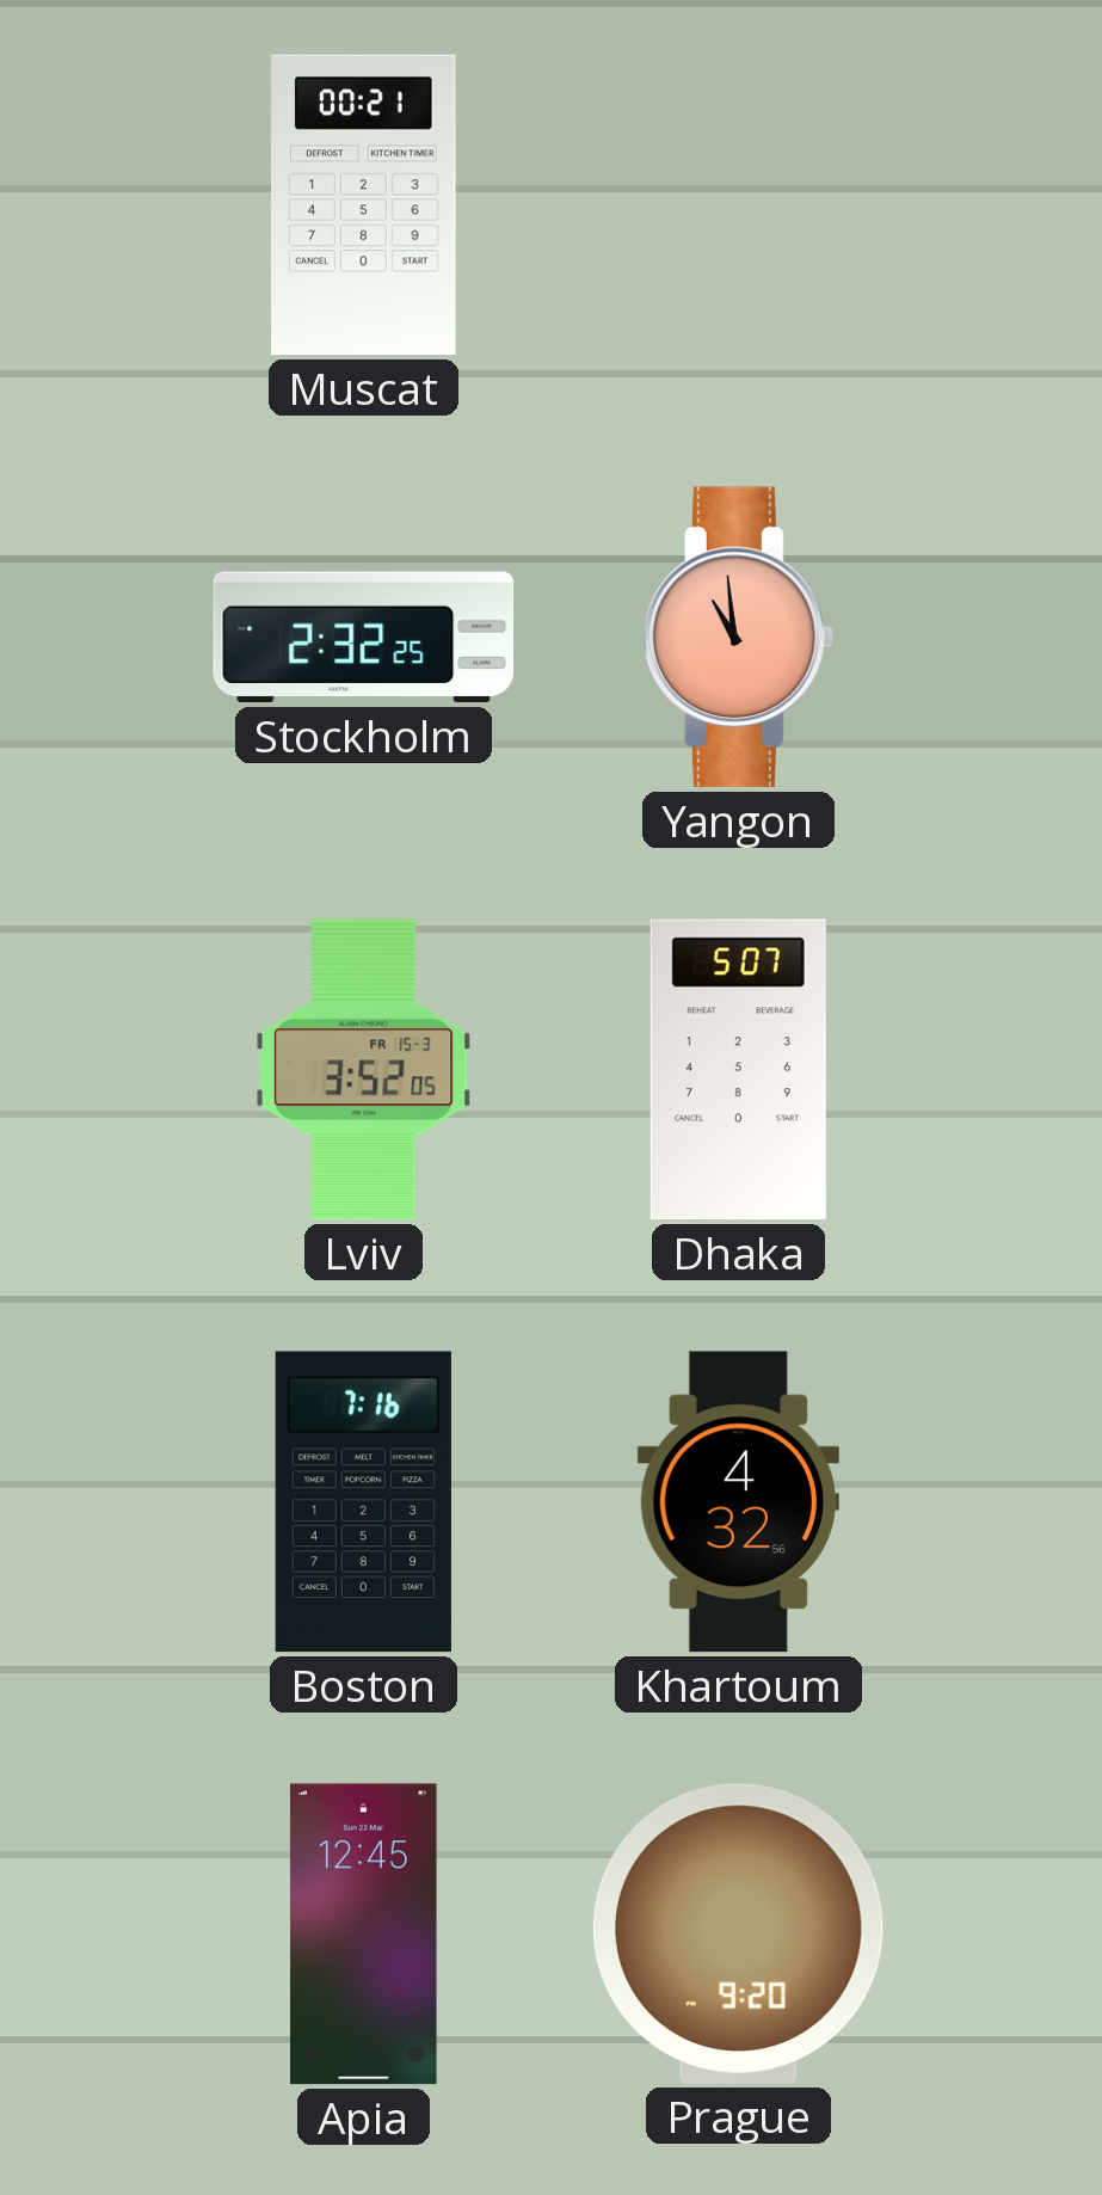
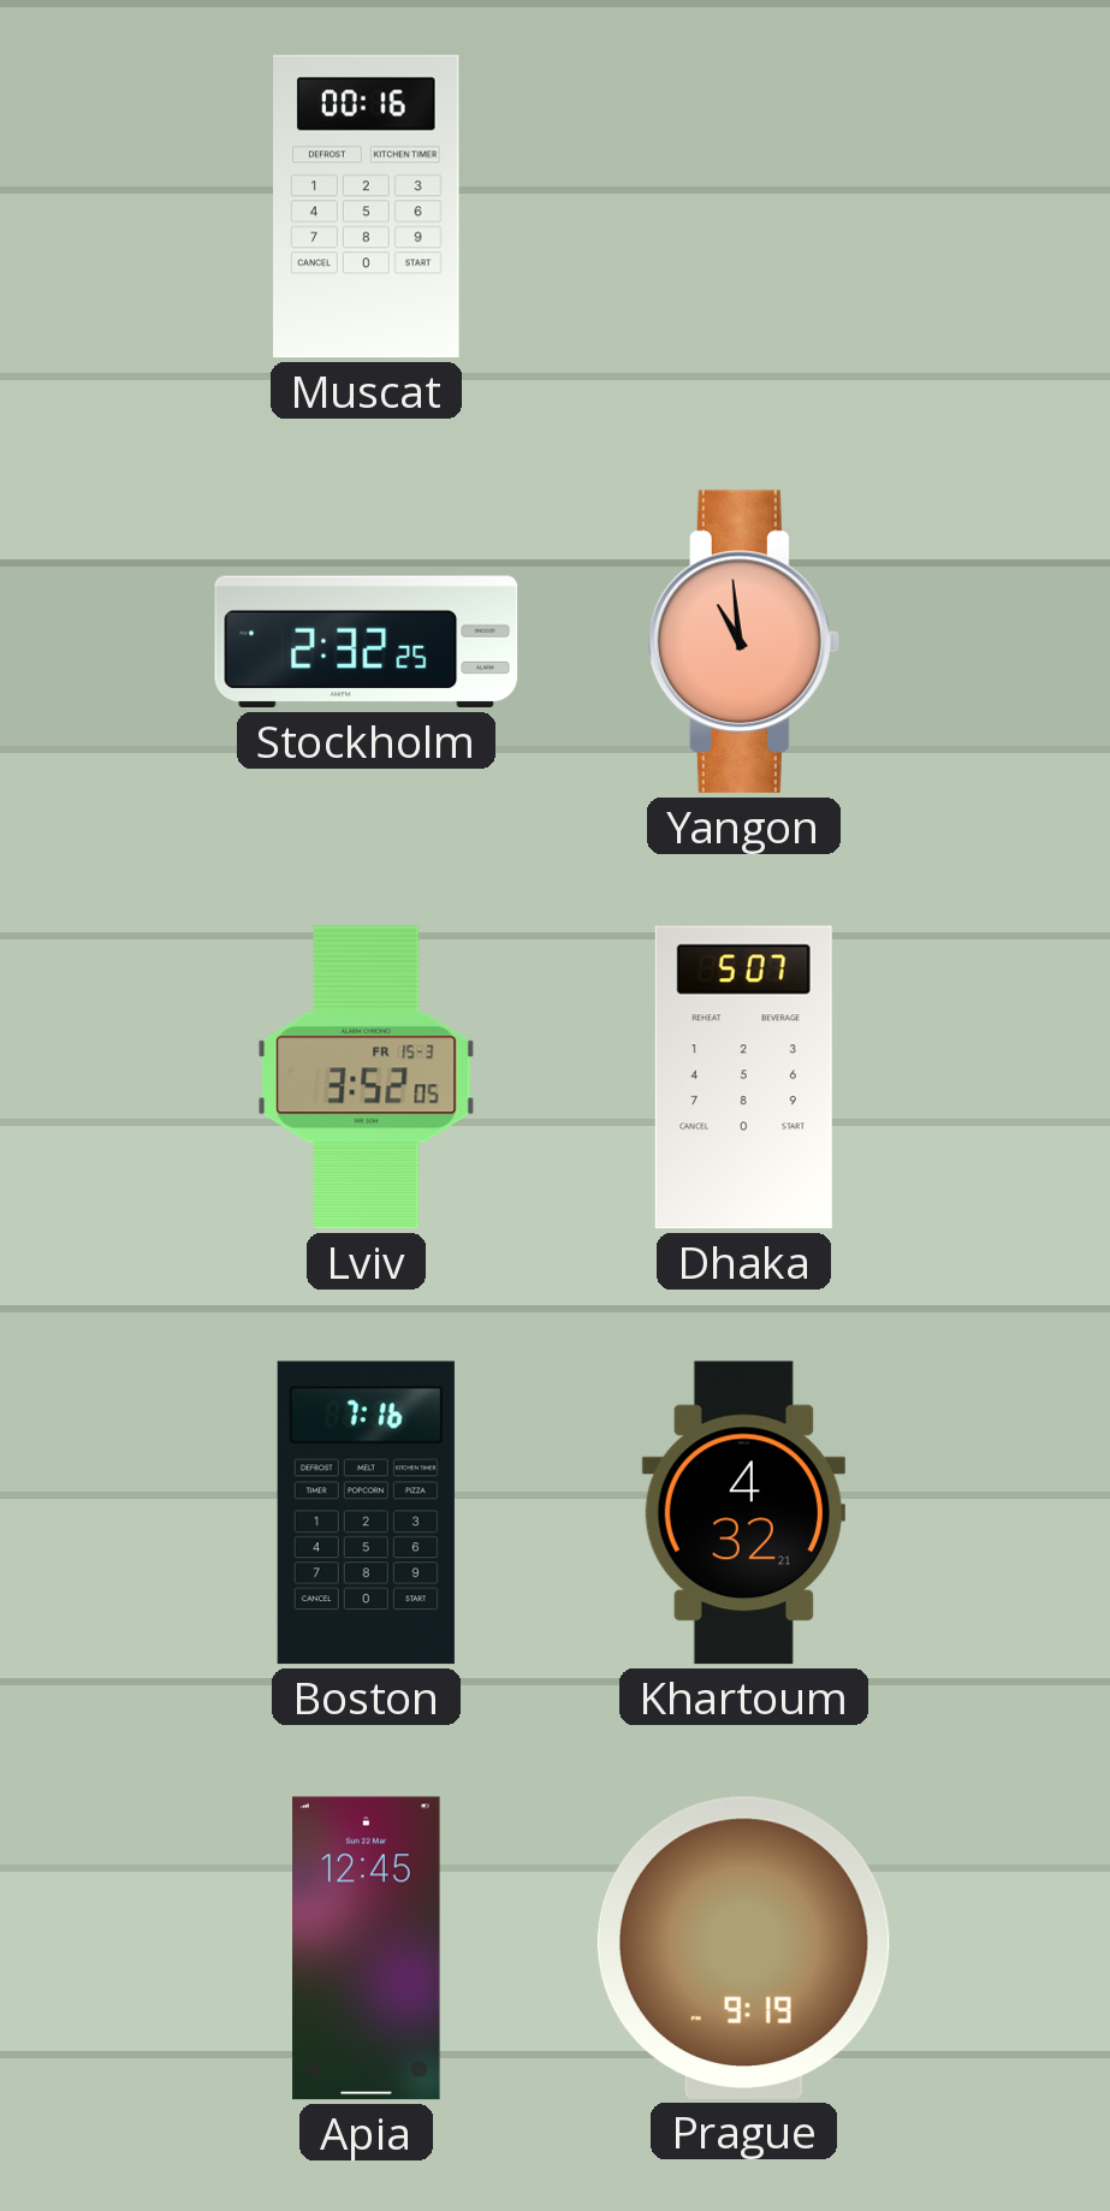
Muscat: 00:21 -> 00:16
Khartoum: 4:32:56 -> 4:32:21
Prague: 9:20 -> 9:19
